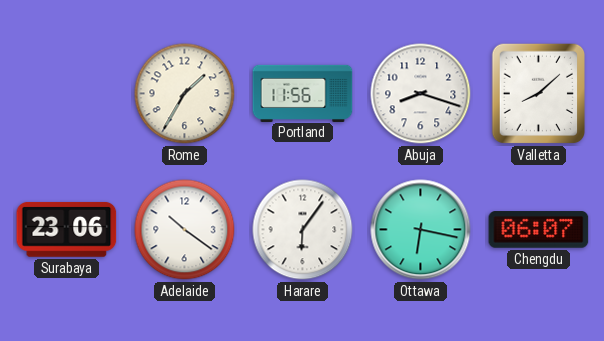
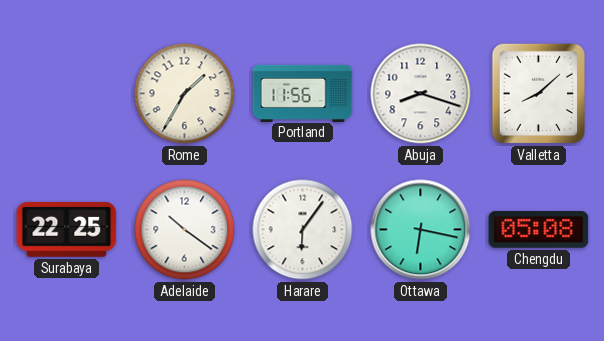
Surabaya: 23:06 -> 22:25
Chengdu: 06:07 -> 05:08
